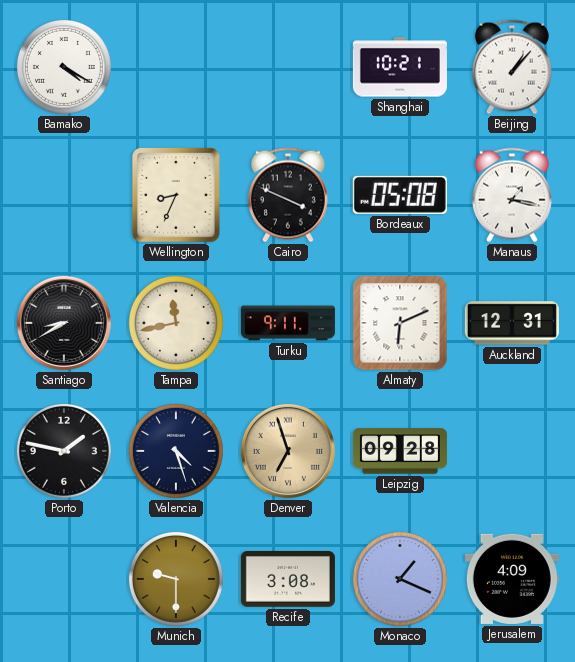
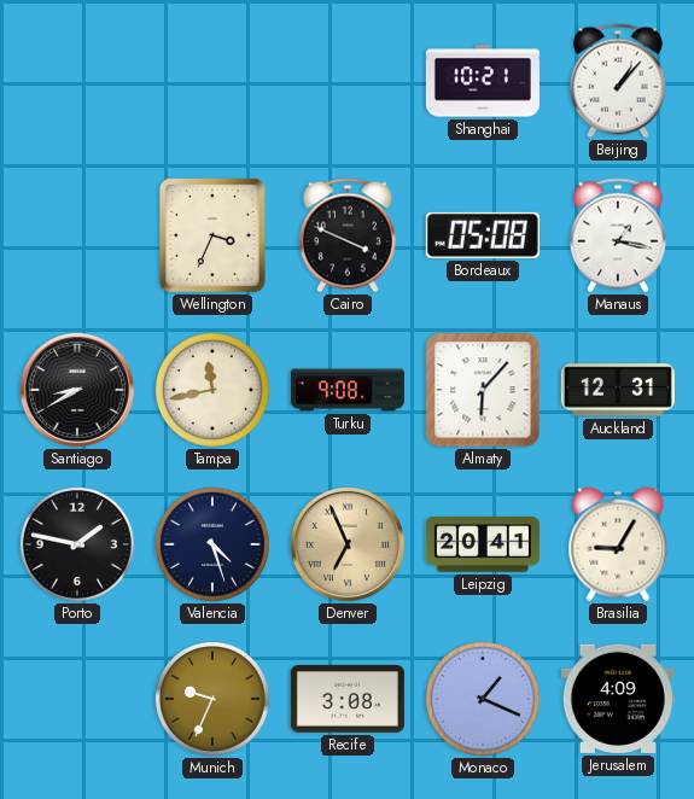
Bamako: 4:20 -> none
Wellington: 8:34 -> 3:34
Turku: 9:11 -> 9:08
Almaty: 6:11 -> 6:07
Denver: 6:57 -> 6:56
Leipzig: 09:28 -> 20:41
Brasilia: none -> 9:05
Munich: 9:30 -> 9:34
